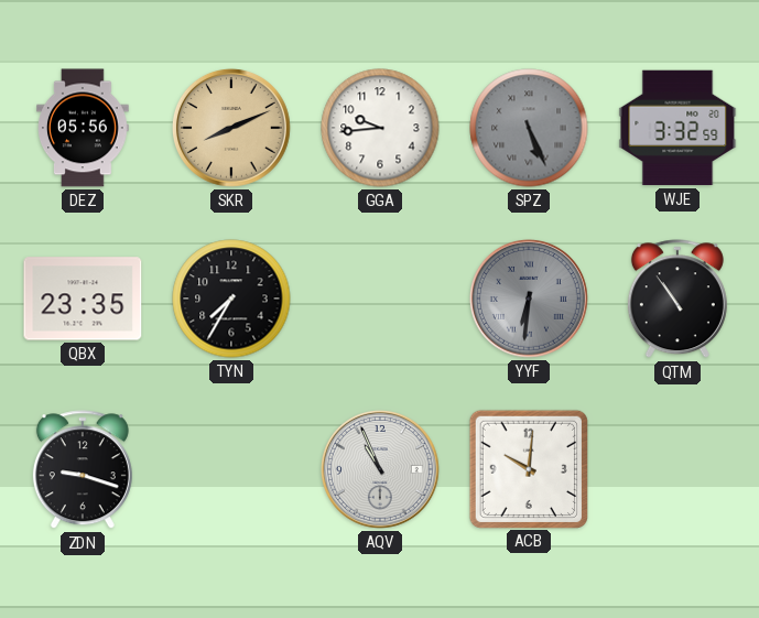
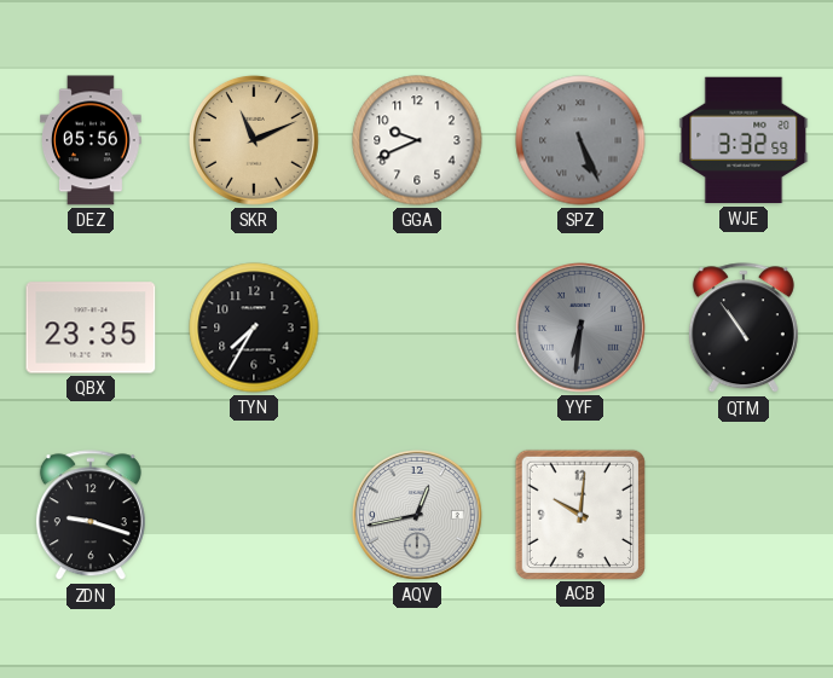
SKR: 8:11 -> 11:11
GGA: 9:44 -> 9:41
AQV: 10:56 -> 12:43
